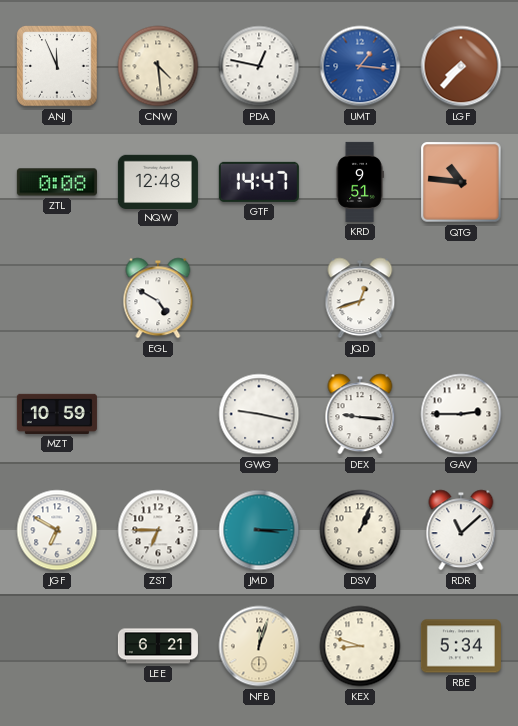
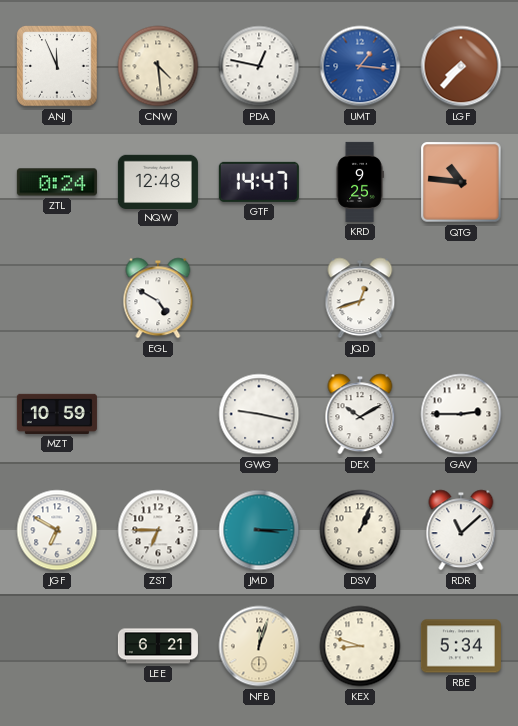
ZTL: 0:08 -> 0:24
KRD: 9:51 -> 9:25
DEX: 9:16 -> 10:10
